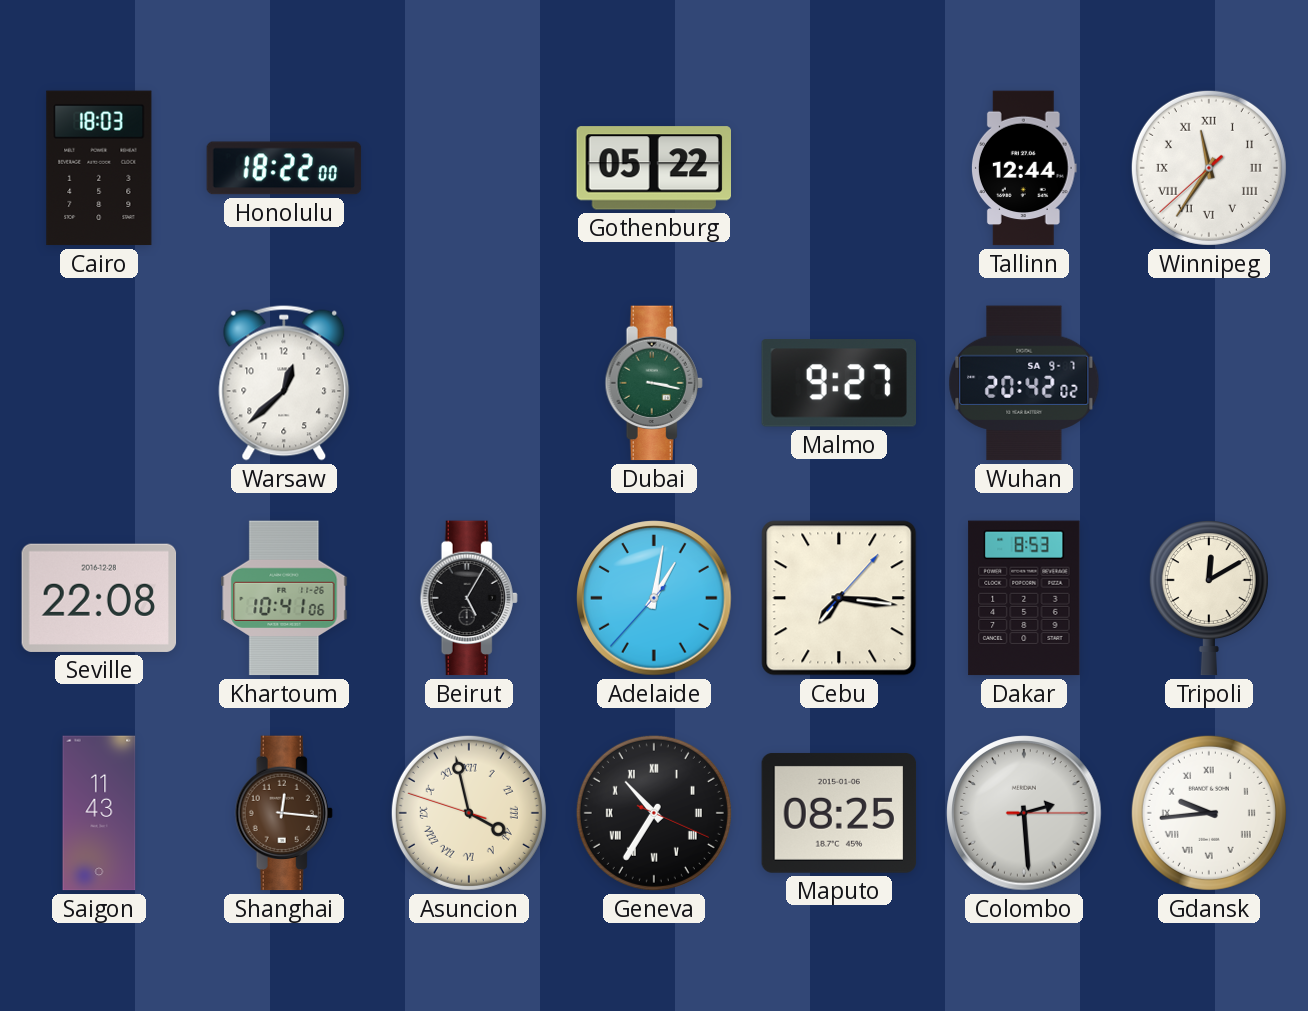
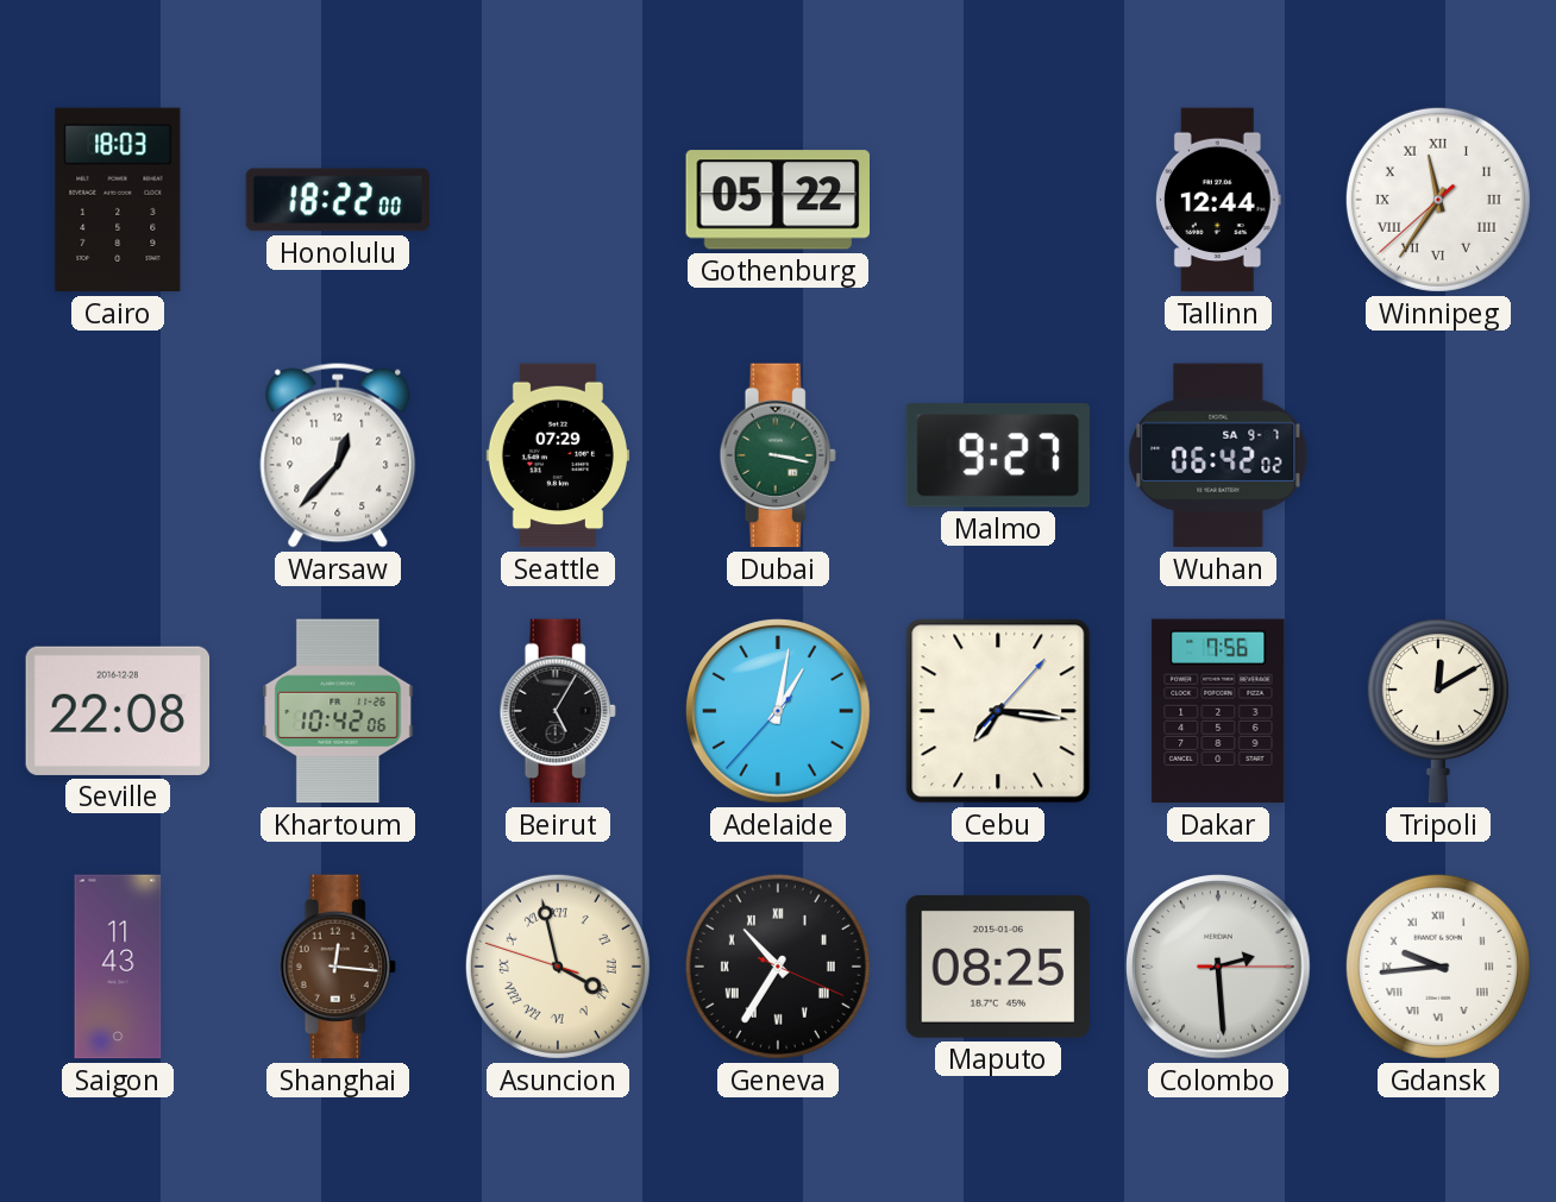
Warsaw: 12:38 -> 12:37
Seattle: none -> 07:29
Wuhan: 20:42 -> 06:42
Khartoum: 10:41 -> 10:42
Dakar: 8:53 -> 7:56
